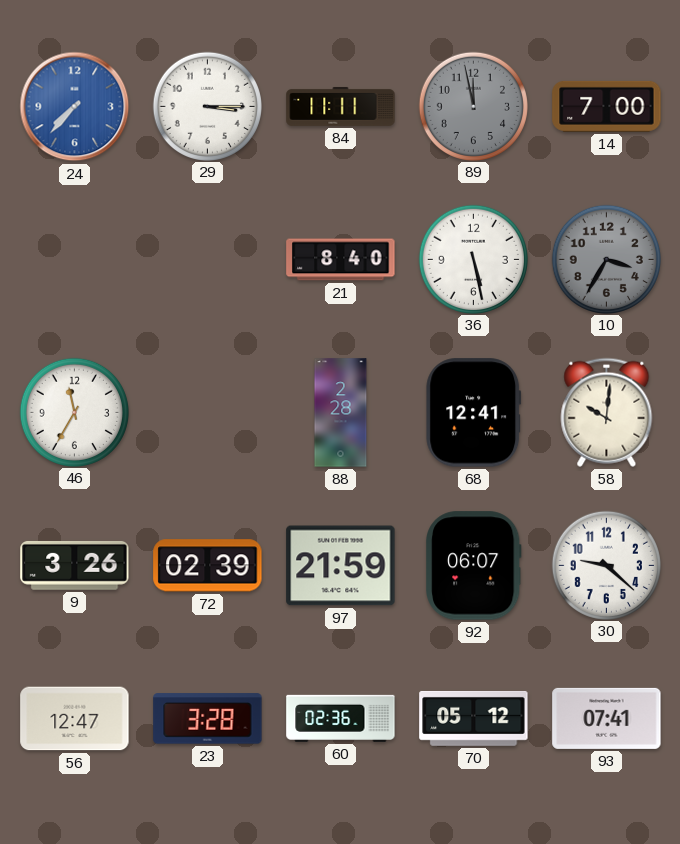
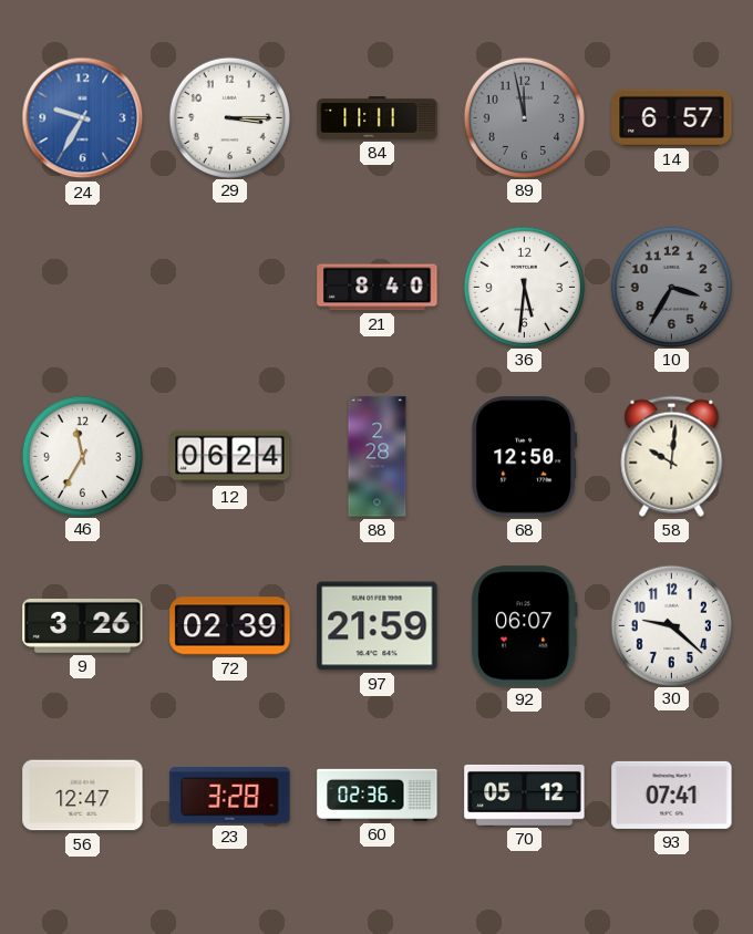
24: 7:37 -> 9:35
14: 7:00 -> 6:57
36: 5:28 -> 5:31
12: none -> 06:24
68: 12:41 -> 12:50
